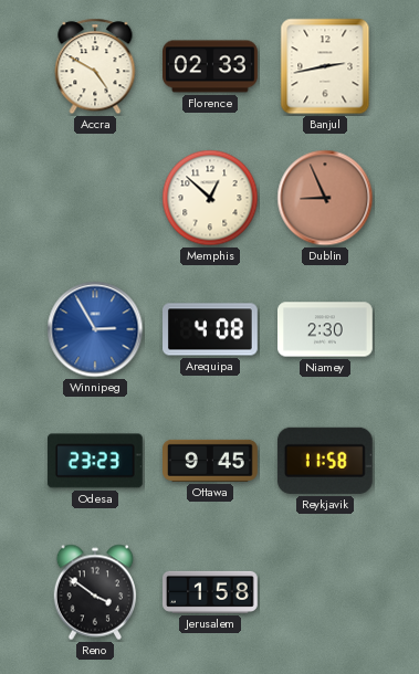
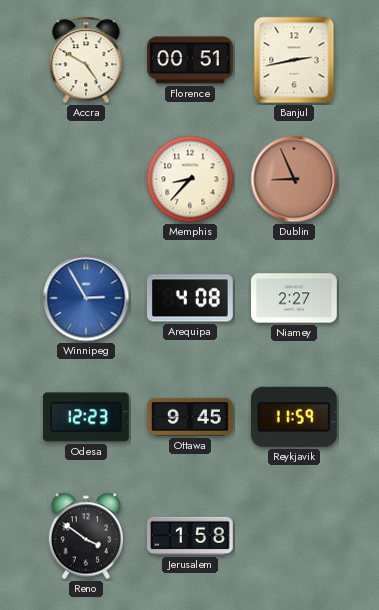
Florence: 02:33 -> 00:51
Memphis: 12:52 -> 8:37
Niamey: 2:30 -> 2:27
Odesa: 23:23 -> 12:23
Reykjavik: 11:58 -> 11:59
